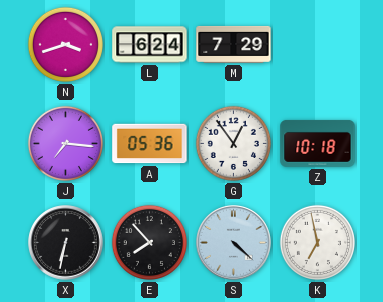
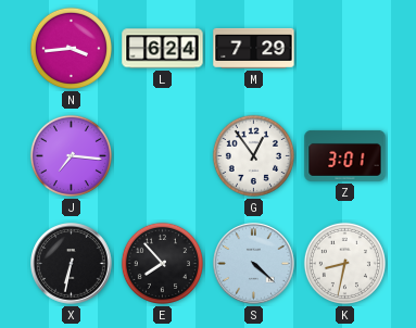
N: 3:42 -> 3:44
A: 05:36 -> none
Z: 10:18 -> 3:01
K: 6:58 -> 8:32
